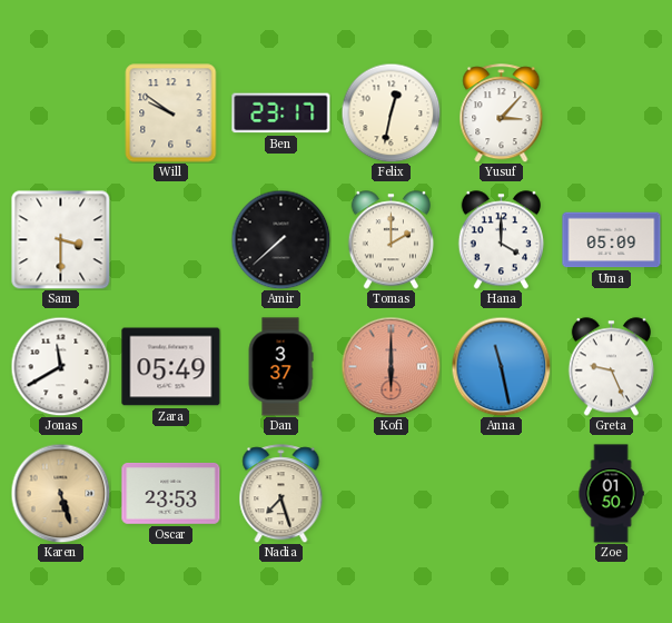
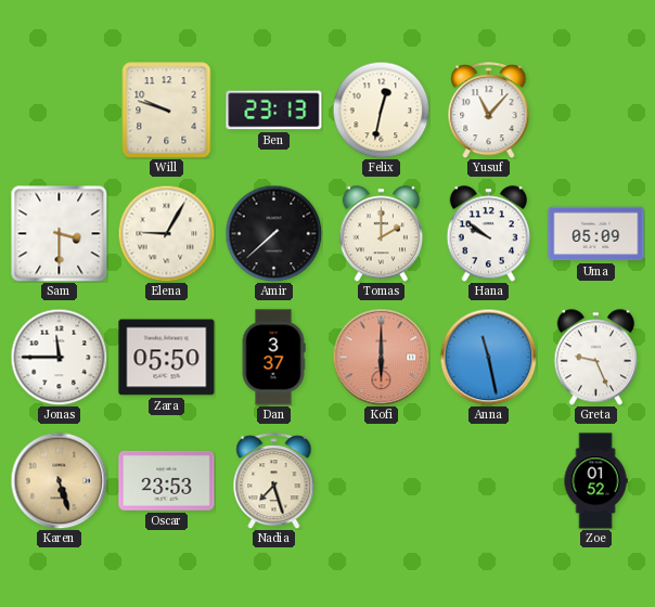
Will: 9:51 -> 9:48
Ben: 23:17 -> 23:13
Yusuf: 3:07 -> 11:07
Elena: none -> 9:05
Hana: 4:00 -> 9:51
Jonas: 11:40 -> 11:45
Zara: 05:49 -> 05:50
Zoe: 01:50 -> 01:52
